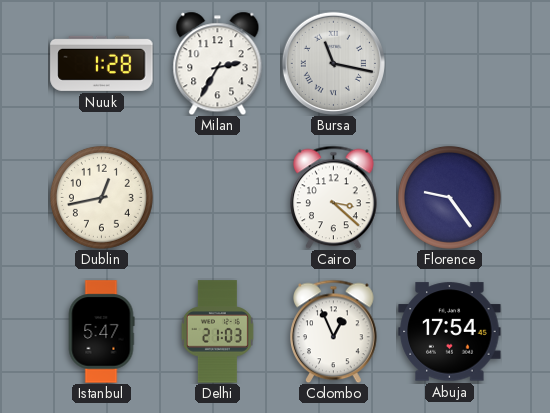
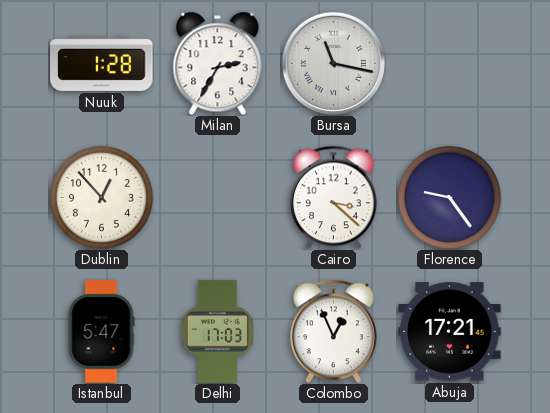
Dublin: 12:43 -> 12:53
Delhi: 21:03 -> 17:03
Abuja: 17:54 -> 17:21
